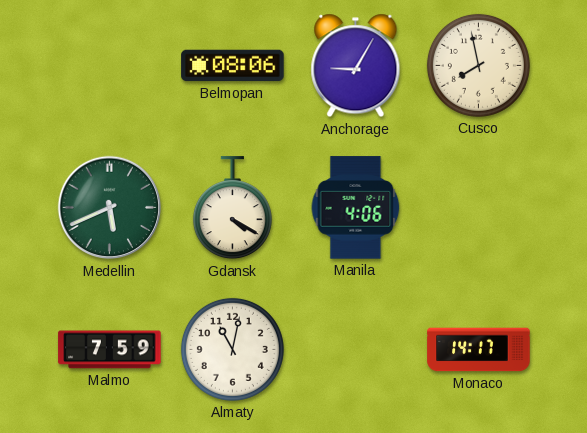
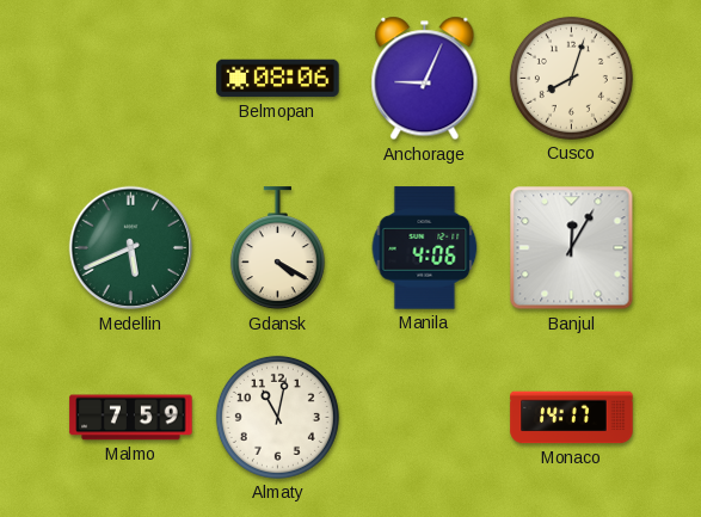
Anchorage: 9:05 -> 9:04
Cusco: 7:58 -> 8:03
Banjul: none -> 12:05
